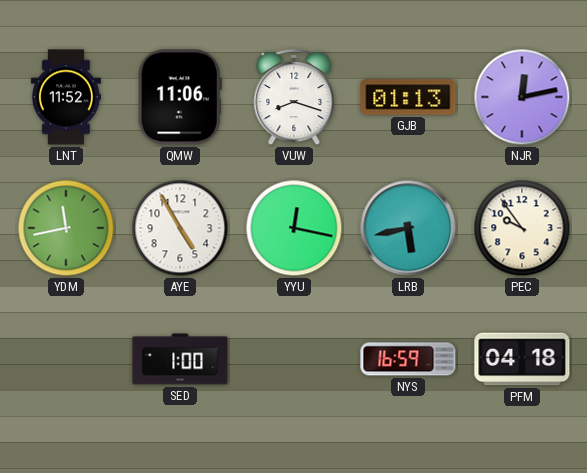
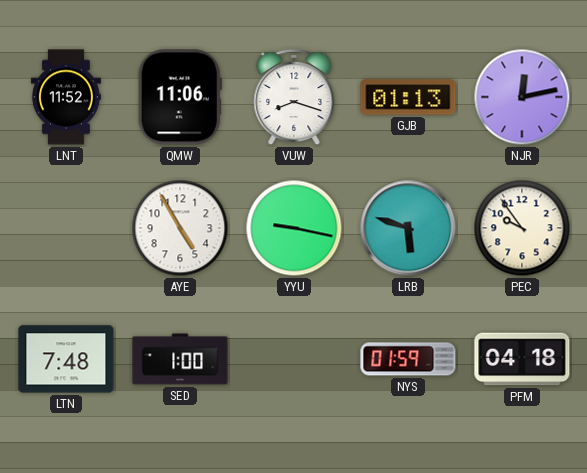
YDM: 11:43 -> none
YYU: 12:17 -> 9:17
LRB: 5:43 -> 5:48
LTN: none -> 7:48
NYS: 16:59 -> 01:59
